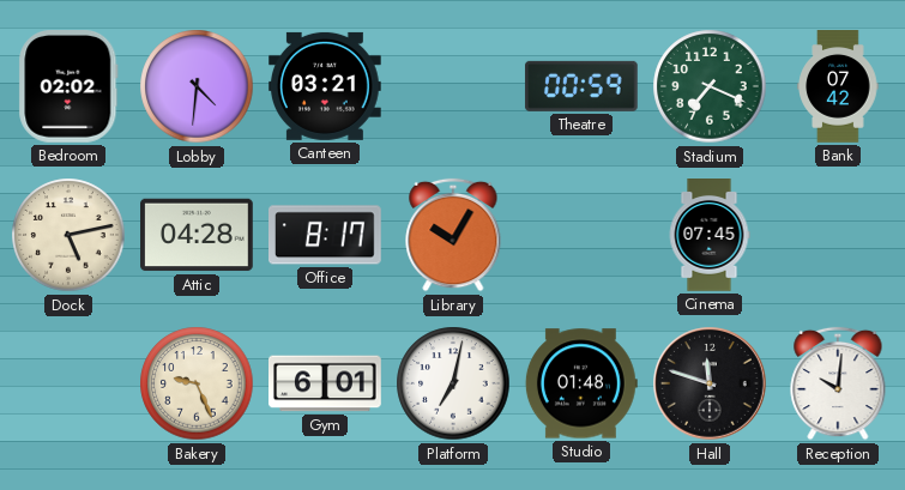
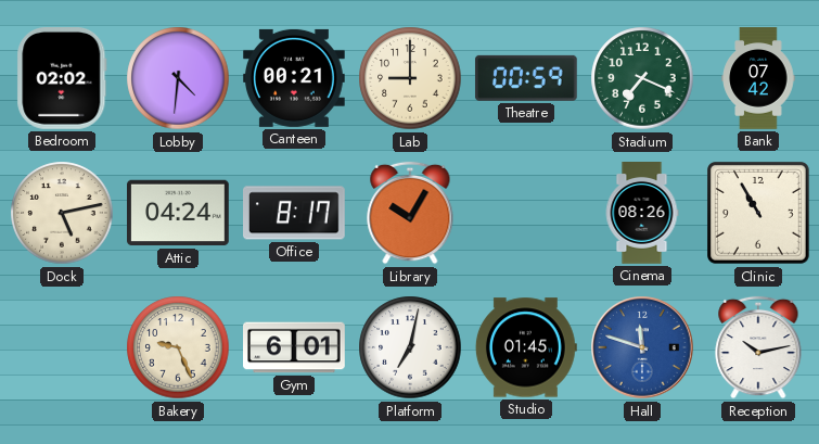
Canteen: 03:21 -> 00:21
Lab: none -> 9:00
Attic: 04:28 -> 04:24
Cinema: 07:45 -> 08:26
Clinic: none -> 10:55
Studio: 01:48 -> 01:45
Hall dial: black -> blue
Reception: 10:01 -> 10:13
